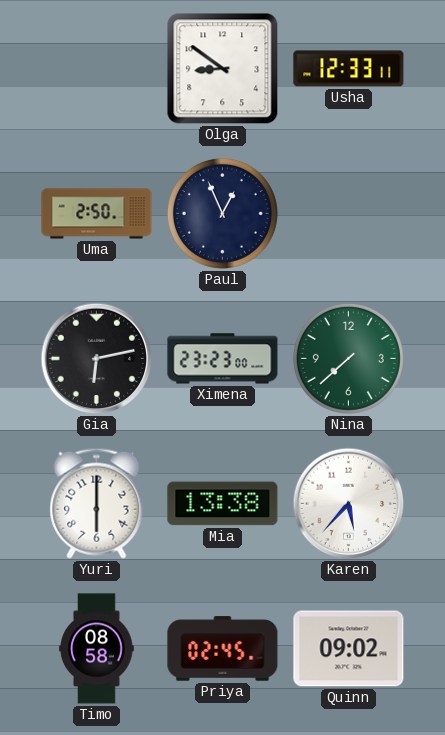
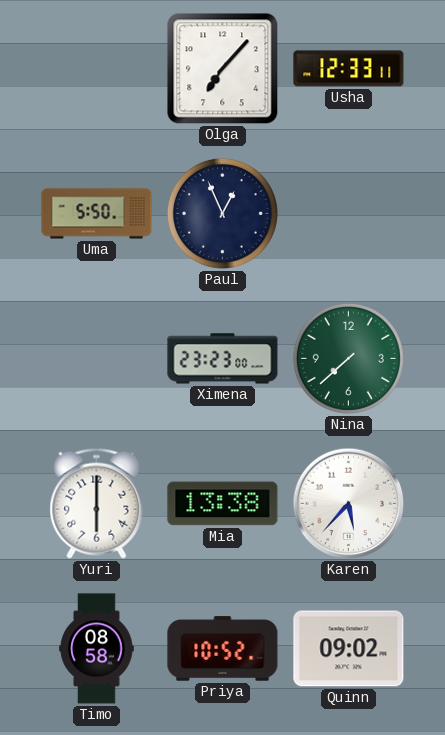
Olga: 8:51 -> 7:07
Uma: 2:50 -> 5:50
Gia: 6:13 -> none
Priya: 02:45 -> 10:52
